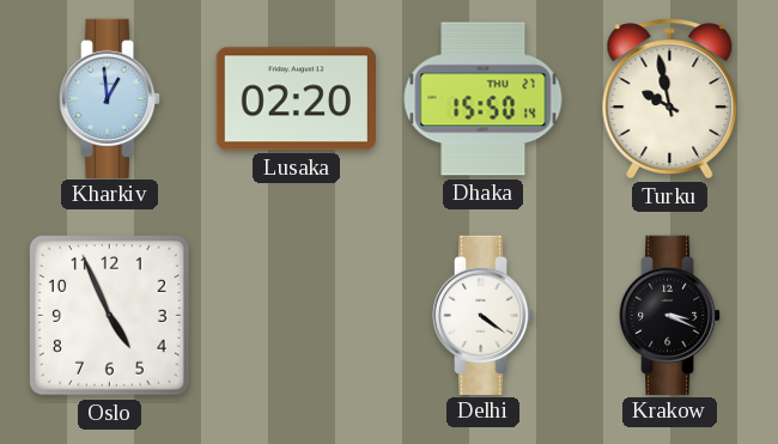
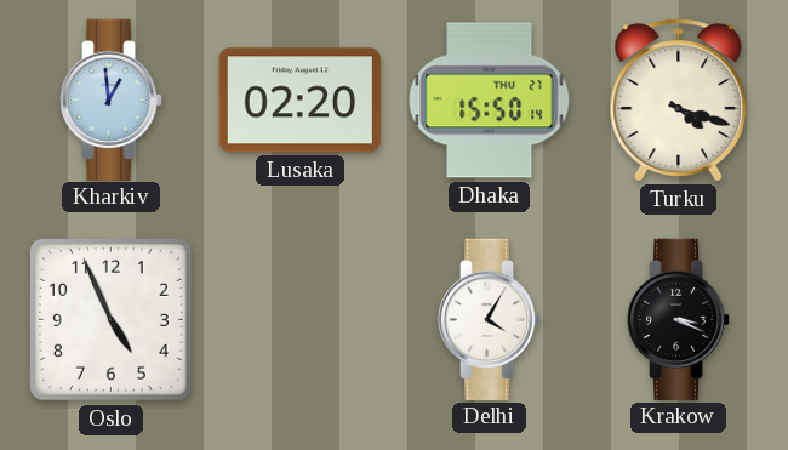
Turku: 9:58 -> 4:18
Delhi: 4:21 -> 4:05
